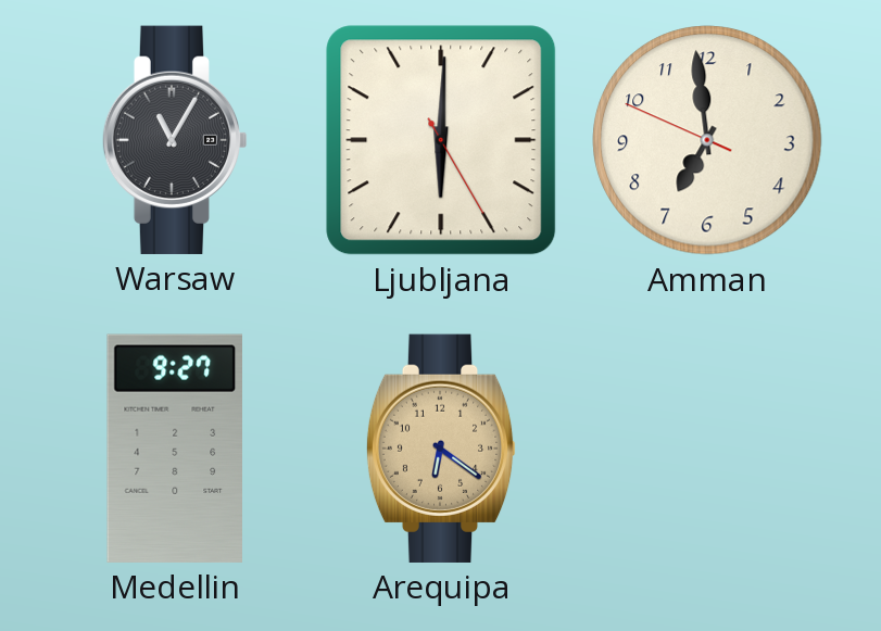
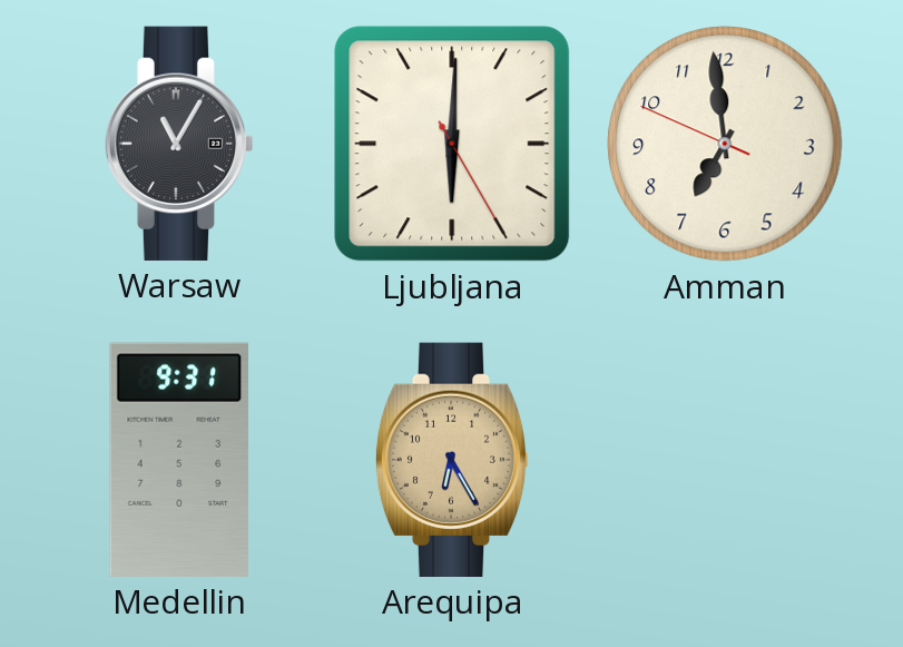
Medellin: 9:27 -> 9:31
Arequipa: 6:21 -> 6:25
